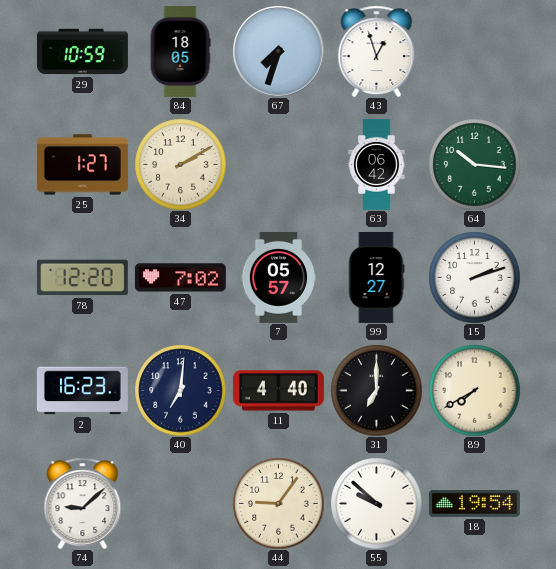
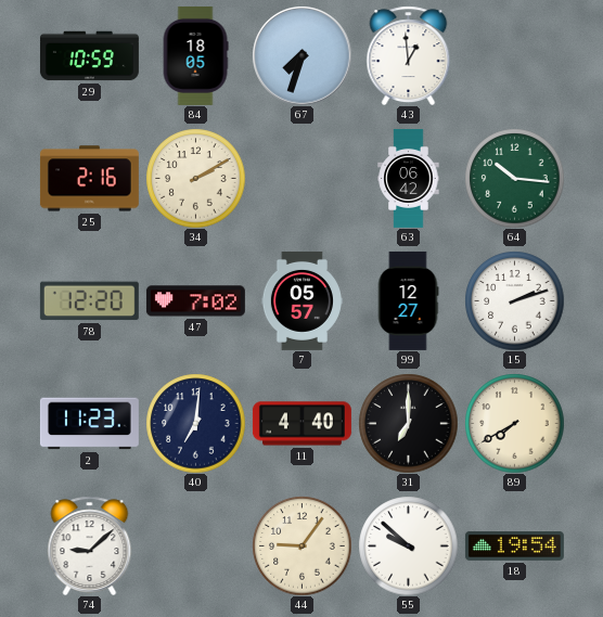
43: 12:57 -> 12:59
25: 1:27 -> 2:16
2: 16:23 -> 11:23
